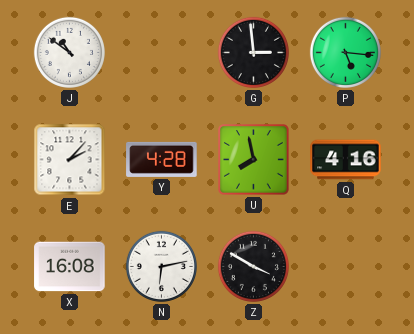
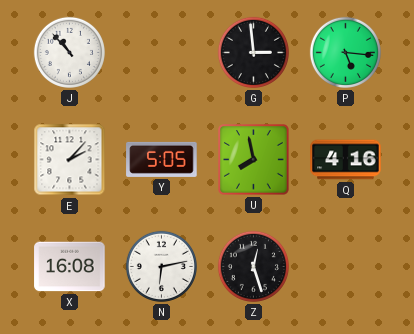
J: 10:51 -> 10:53
Y: 4:28 -> 5:05
Z: 3:50 -> 12:27
